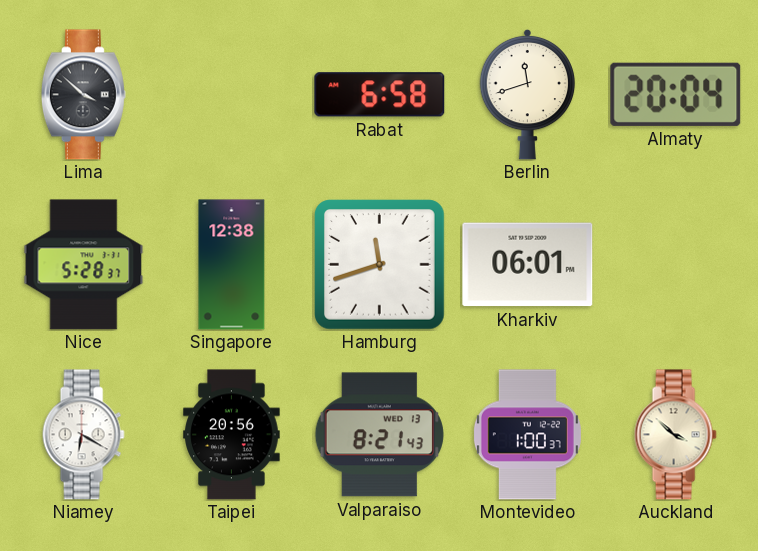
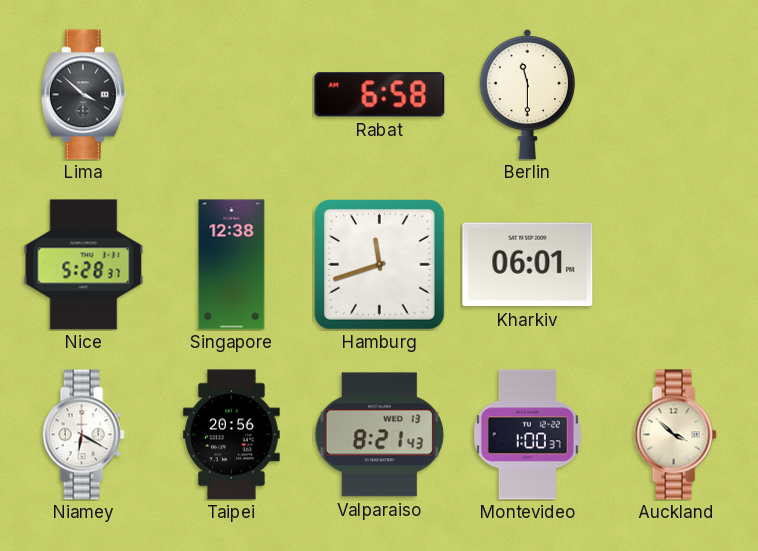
Berlin: 11:42 -> 11:30
Almaty: 20:04 -> none
